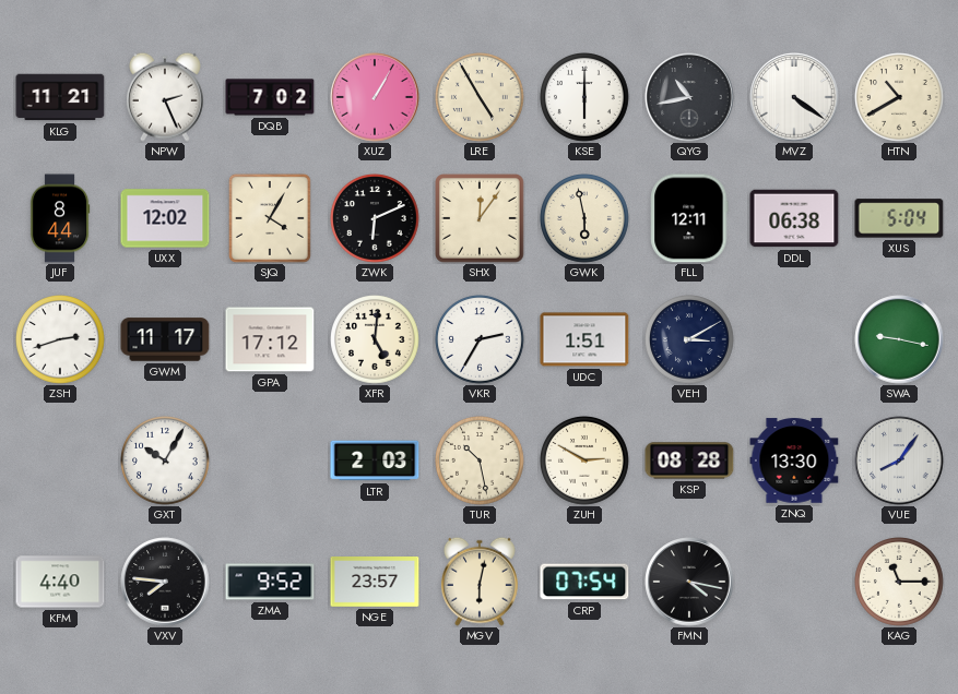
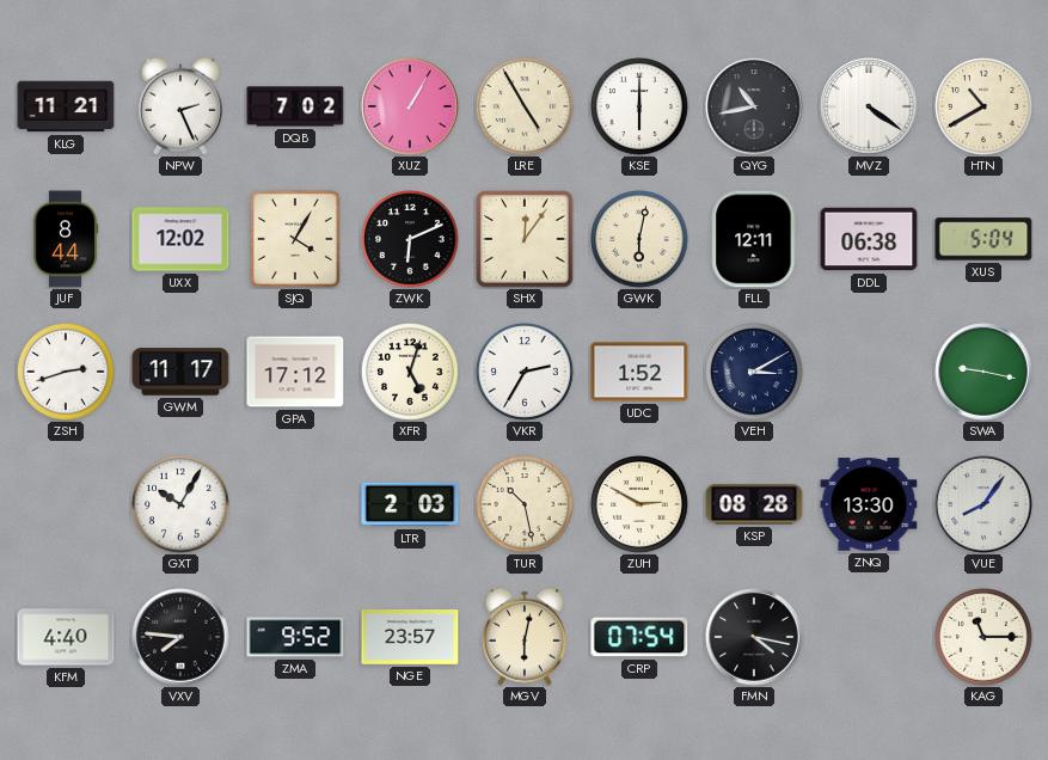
GWK: 5:58 -> 6:02
XFR: 5:01 -> 5:03
UDC: 1:51 -> 1:52
